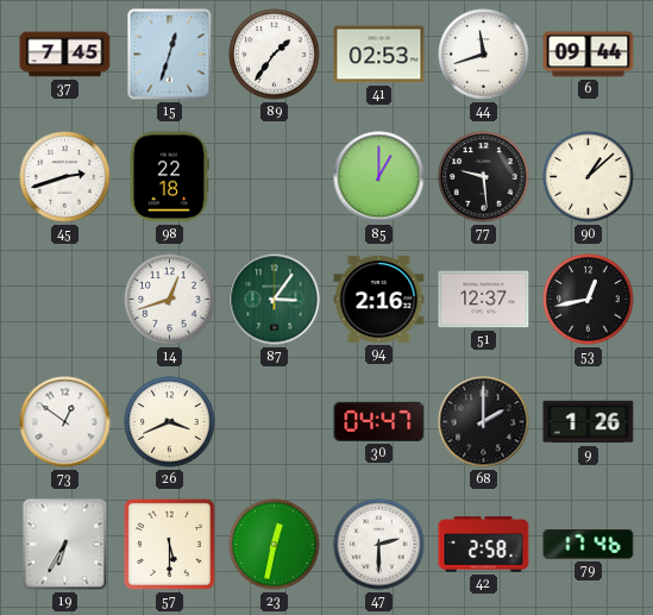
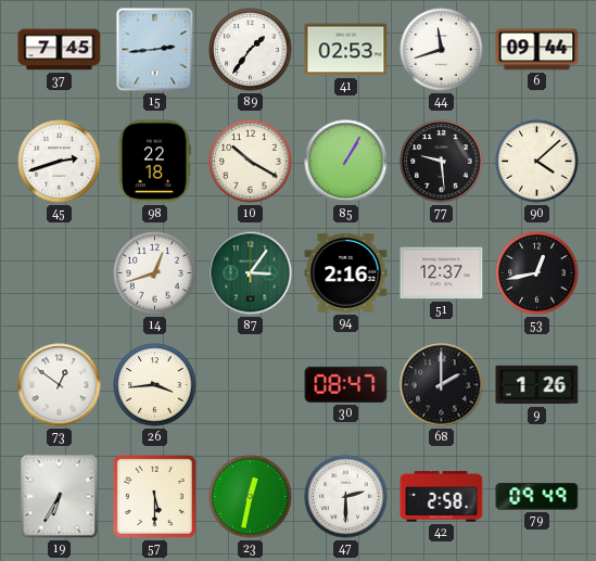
15: 12:33 -> 2:44
10: none -> 10:20
85: 1:00 -> 1:05
90: 1:08 -> 4:08
26: 3:41 -> 3:44
30: 04:47 -> 08:47
79: 17:46 -> 09:49
